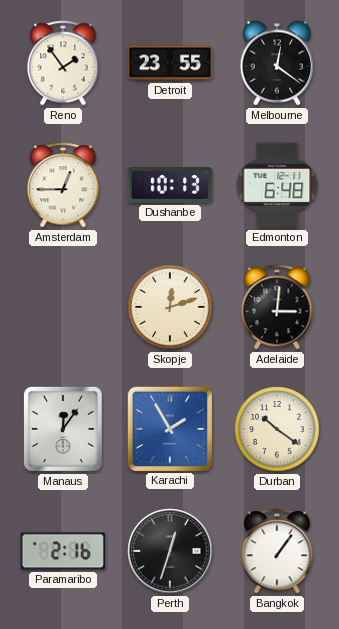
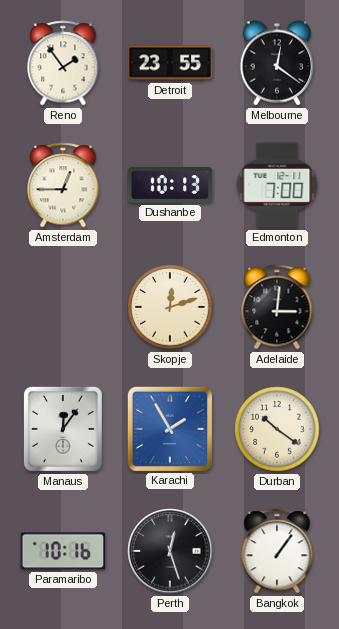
Edmonton: 6:48 -> 7:00
Paramaribo: 2:16 -> 10:16
Perth: 12:33 -> 12:27
